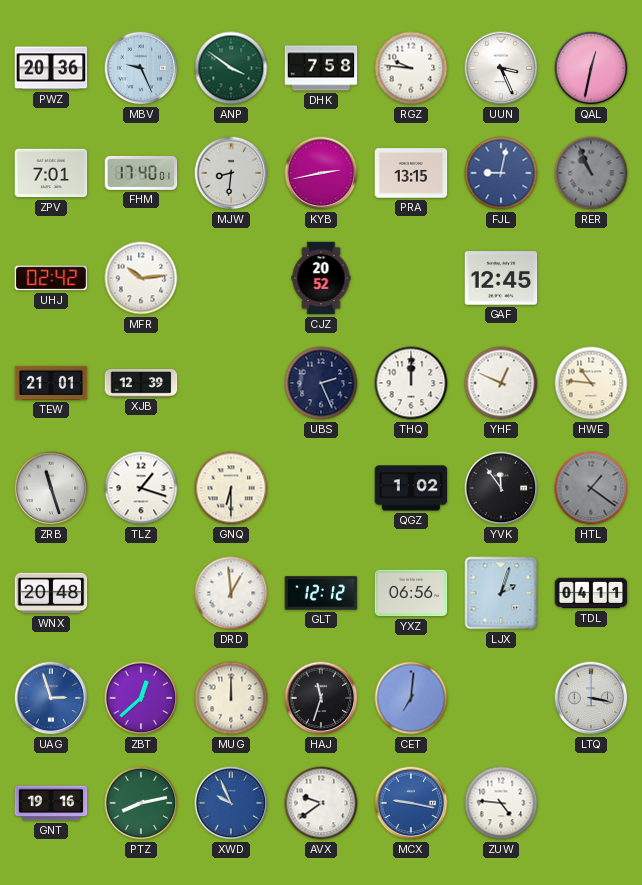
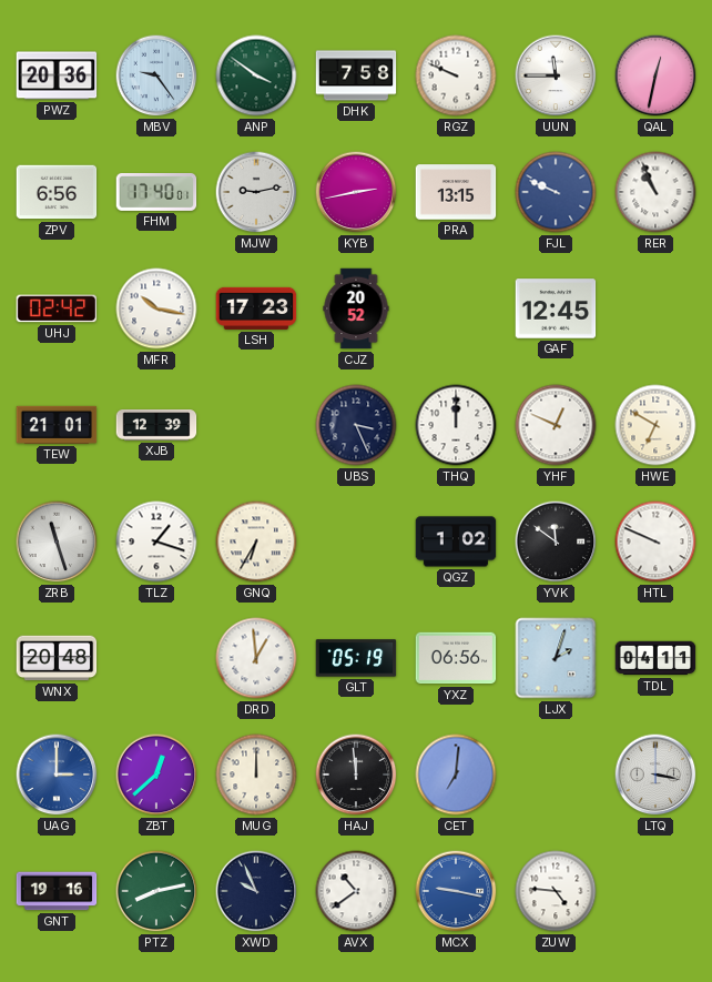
MBV: 9:26 -> 9:24
RGZ: 9:46 -> 9:49
UUN: 3:26 -> 11:45
ZPV: 7:01 -> 6:56
MJW: 8:31 -> 9:13
FJL: 9:02 -> 9:49
RER dial: grey -> white
MFR: 10:14 -> 10:17
LSH: none -> 17:23
UBS: 2:26 -> 3:26
HWE: 10:46 -> 6:50
GNQ: 6:30 -> 6:35
YVK: 11:54 -> 11:51
HTL: 1:21 -> 9:49
HTL dial: grey -> white
GLT: 12:12 -> 05:19
UAG: 2:57 -> 3:00
HAJ: 11:33 -> 11:59
XWD dial: blue -> navy
AVX: 9:39 -> 10:39
